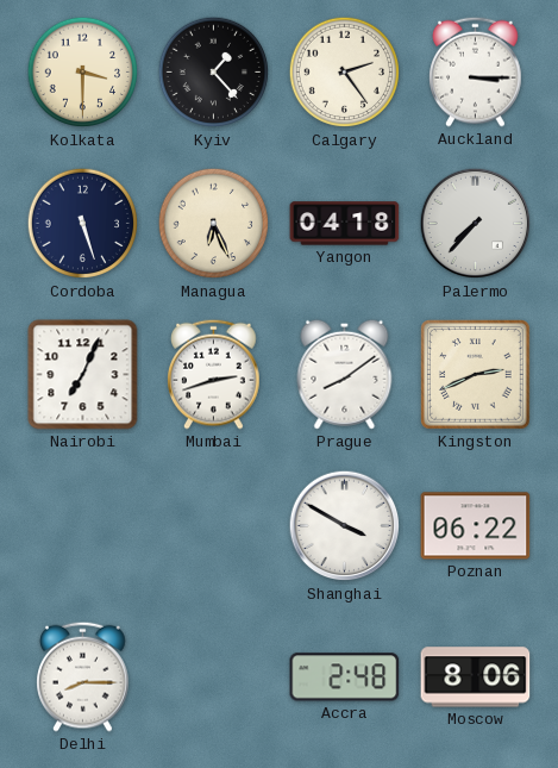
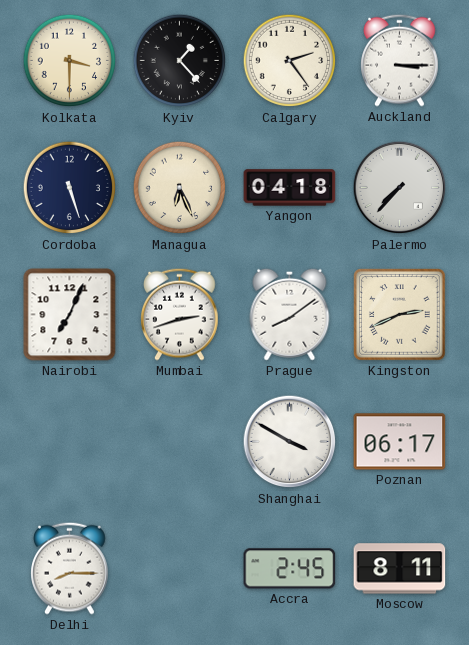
Poznan: 06:22 -> 06:17
Accra: 2:48 -> 2:45
Moscow: 8:06 -> 8:11
